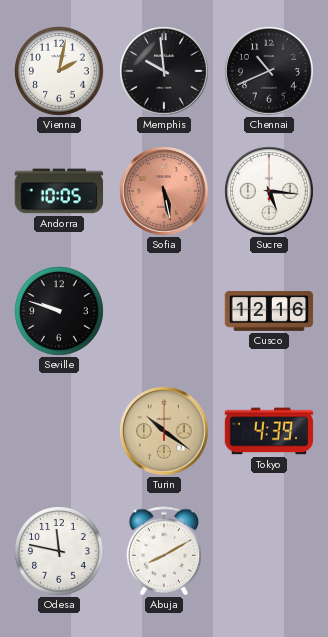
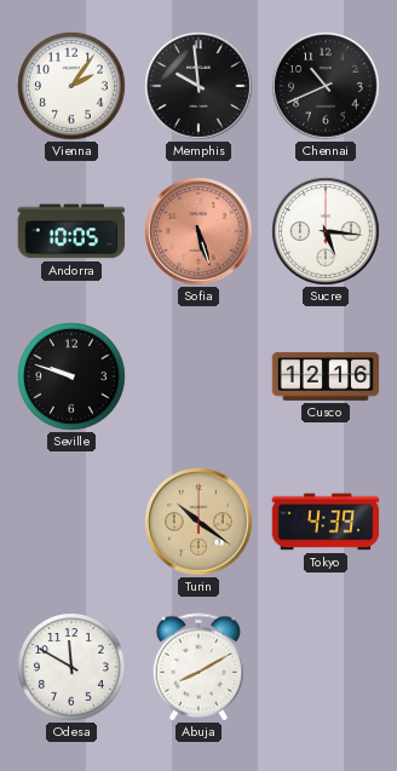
Vienna: 2:02 -> 2:06
Sofia: 5:28 -> 5:27
Odesa: 11:47 -> 11:50
